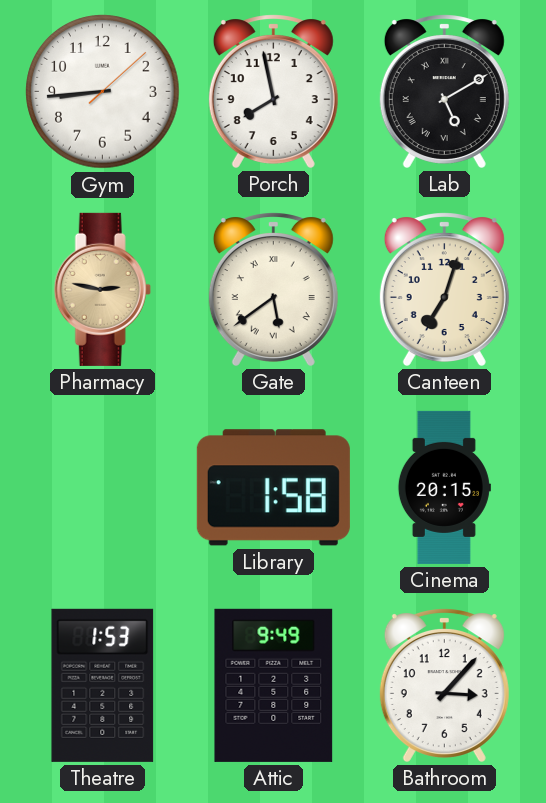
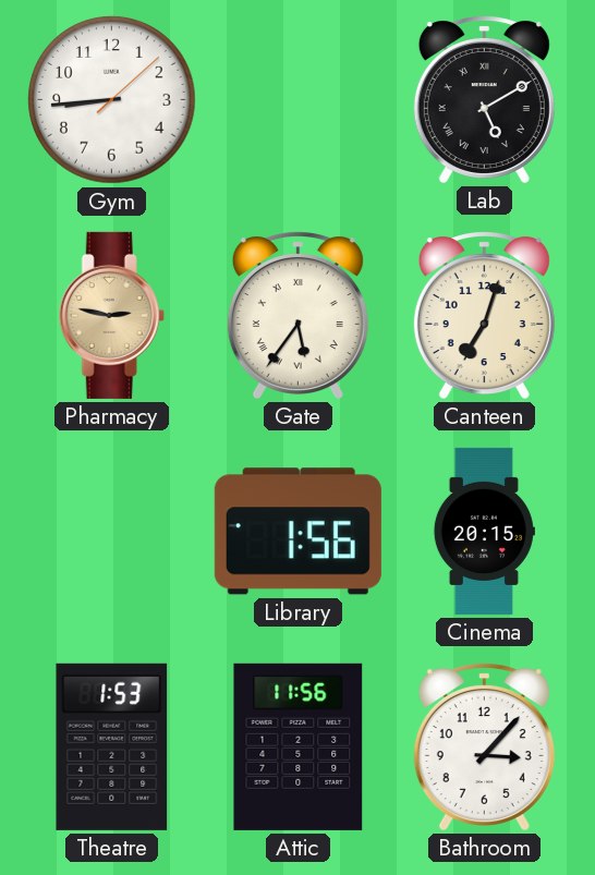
Porch: 7:58 -> none
Gate: 5:39 -> 5:36
Library: 1:58 -> 1:56
Attic: 9:49 -> 11:56
